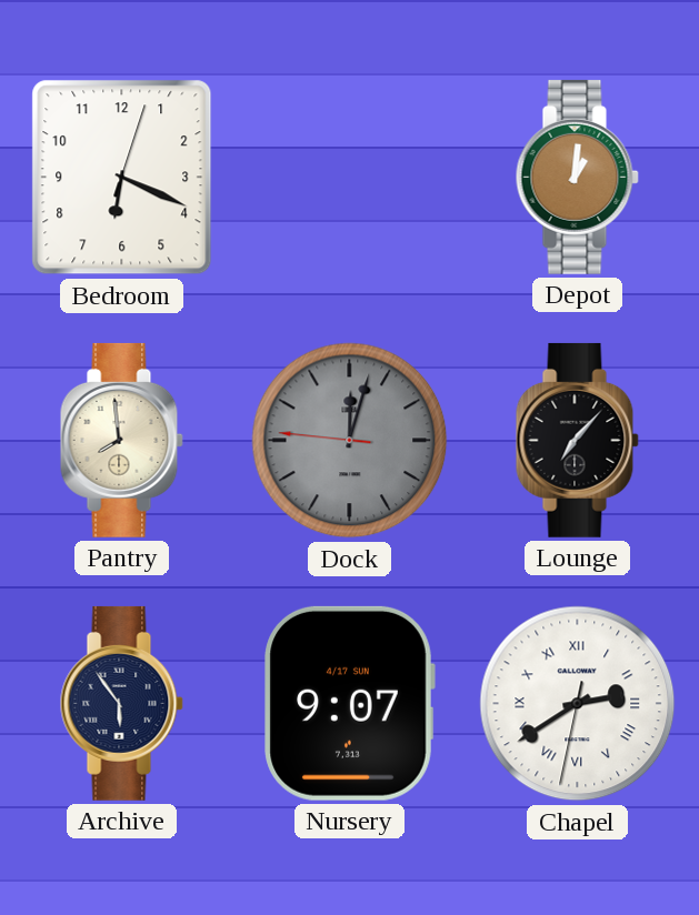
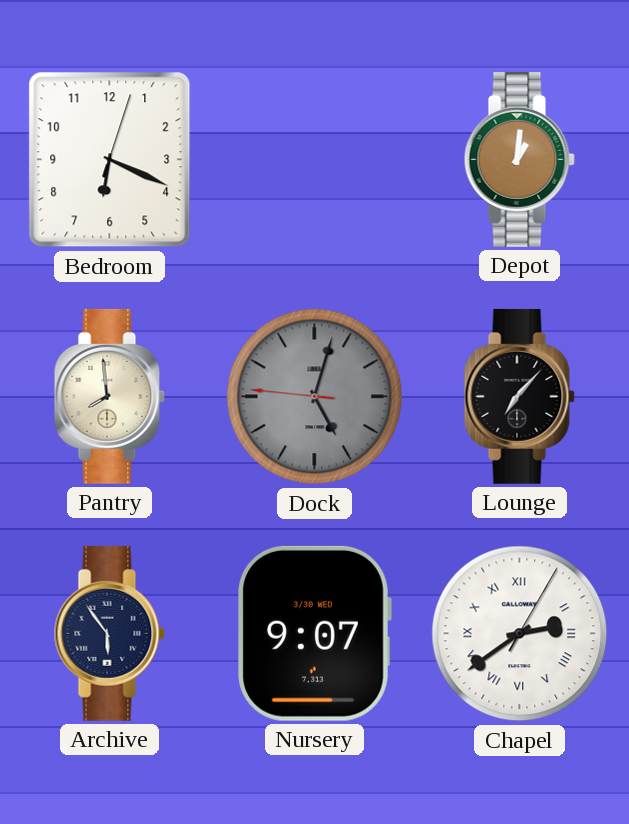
Dock: 12:02 -> 5:02
Nursery date: 4/17 SUN -> 3/30 WED
Chapel: 2:39:32 -> 2:39:05
